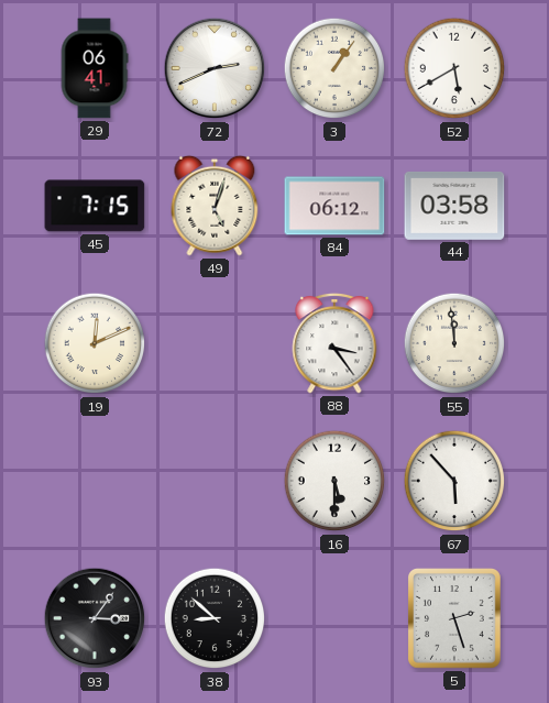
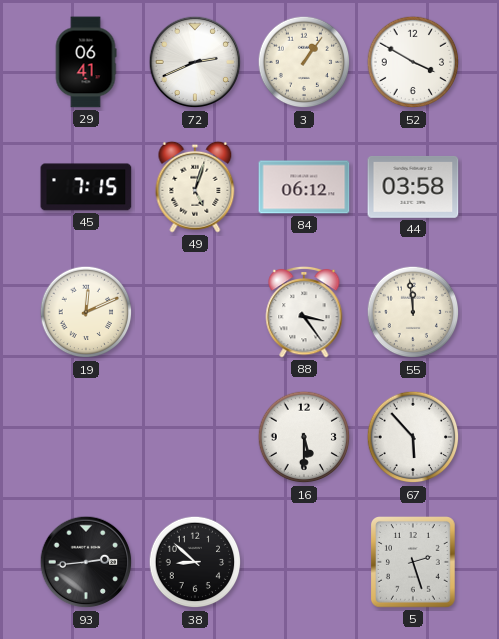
52: 5:40 -> 3:50
93: 3:06 -> 2:44
